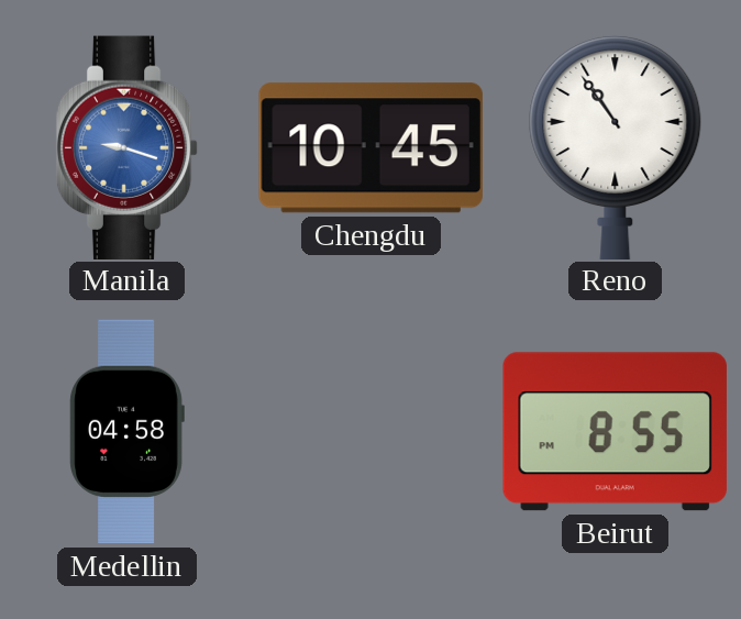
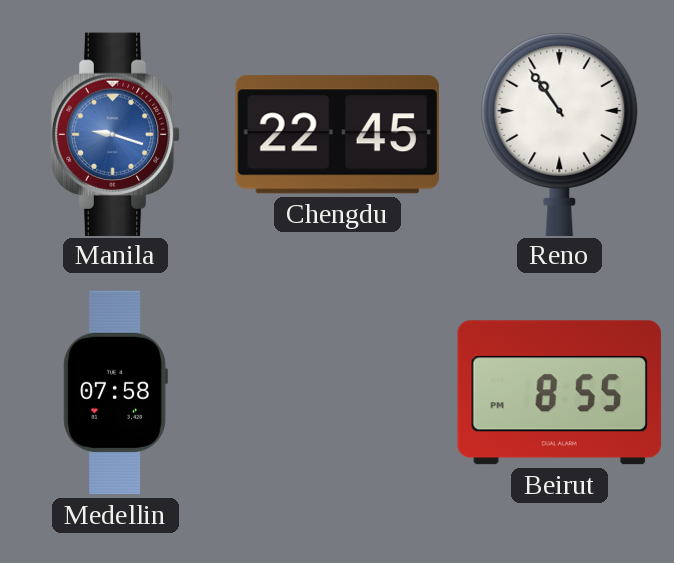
Chengdu: 10:45 -> 22:45
Medellin: 04:58 -> 07:58
